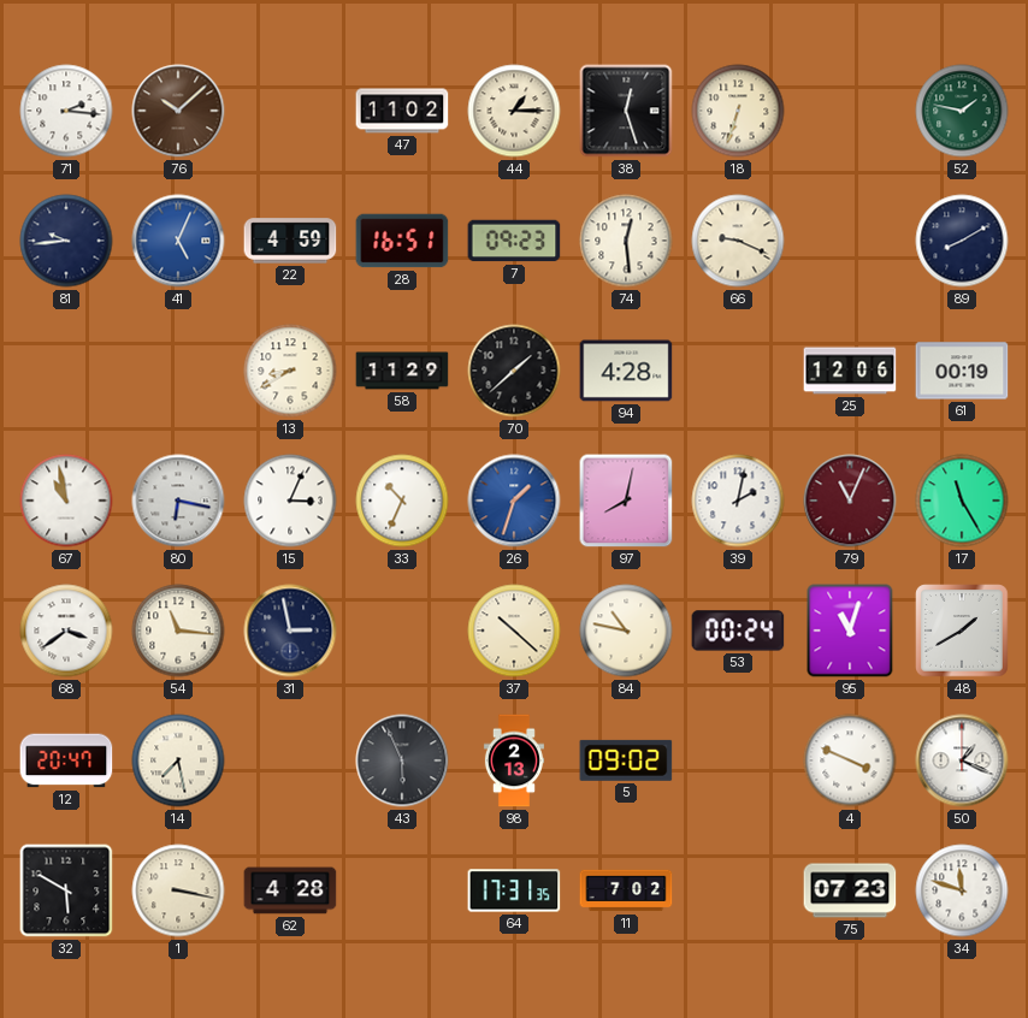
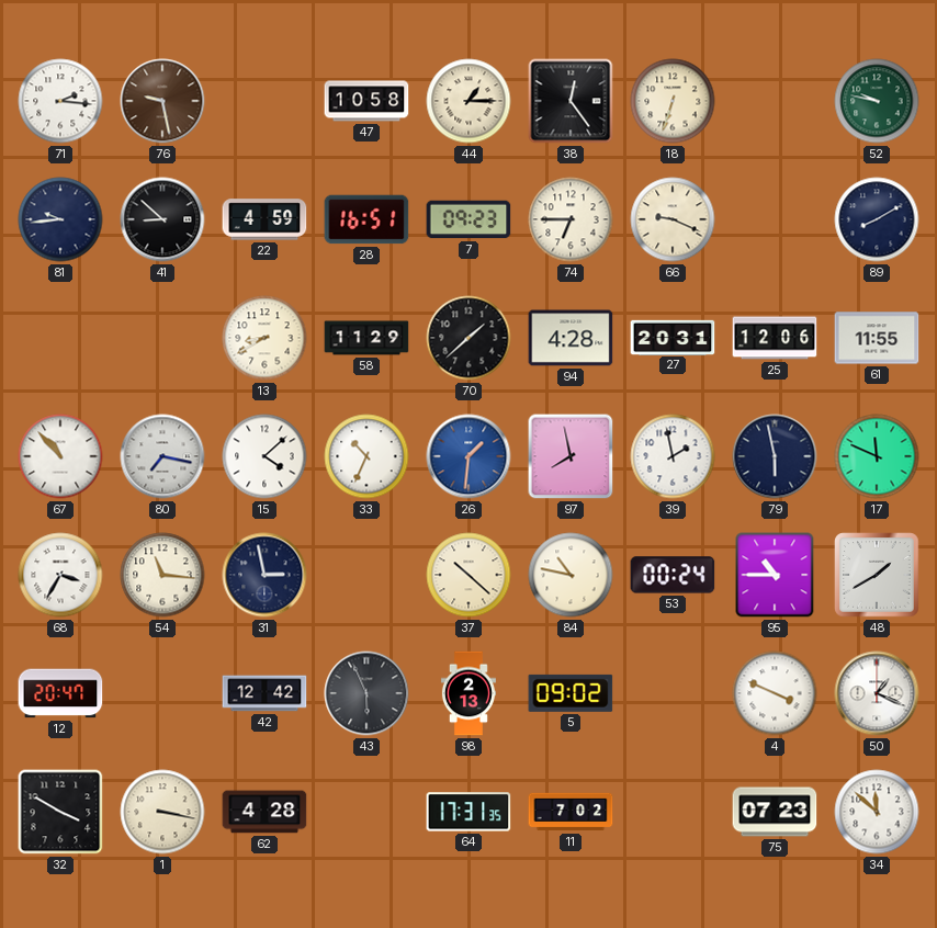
76: 10:08 -> 9:28
47: 11:02 -> 10:58
38: 12:27 -> 12:24
52: 1:47 -> 9:47
41: 5:04 -> 8:52
41 dial: blue -> black
74: 12:29 -> 6:45
27: none -> 20:31
61: 00:19 -> 11:55
67: 10:58 -> 10:53
80: 6:17 -> 7:17
15: 3:04 -> 4:08
26: 1:33 -> 1:31
97: 8:02 -> 7:58
39: 2:02 -> 1:58
79: 11:04 -> 5:58
79 dial: burgundy -> navy
17: 11:25 -> 11:49
68: 3:39 -> 3:35
95: 11:03 -> 10:45
14: 7:28 -> none
42: none -> 12:42
32: 5:50 -> 3:50
34: 11:48 -> 11:52
